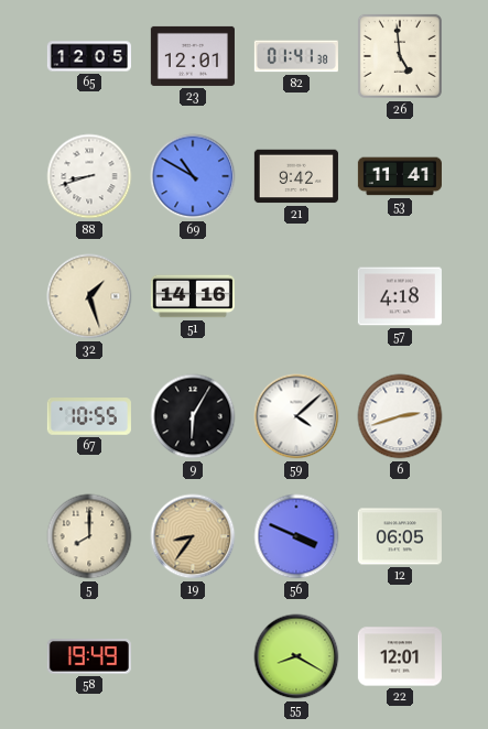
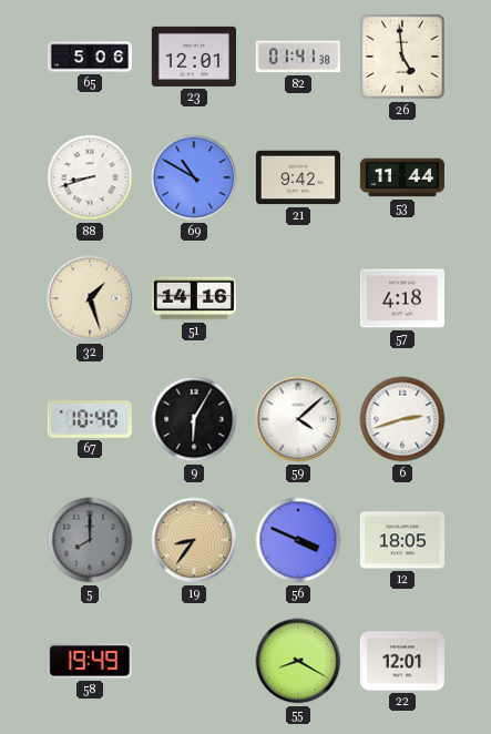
65: 12:05 -> 5:06
53: 11:41 -> 11:44
67: 10:55 -> 10:40
5 dial: cream -> grey
12: 06:05 -> 18:05
